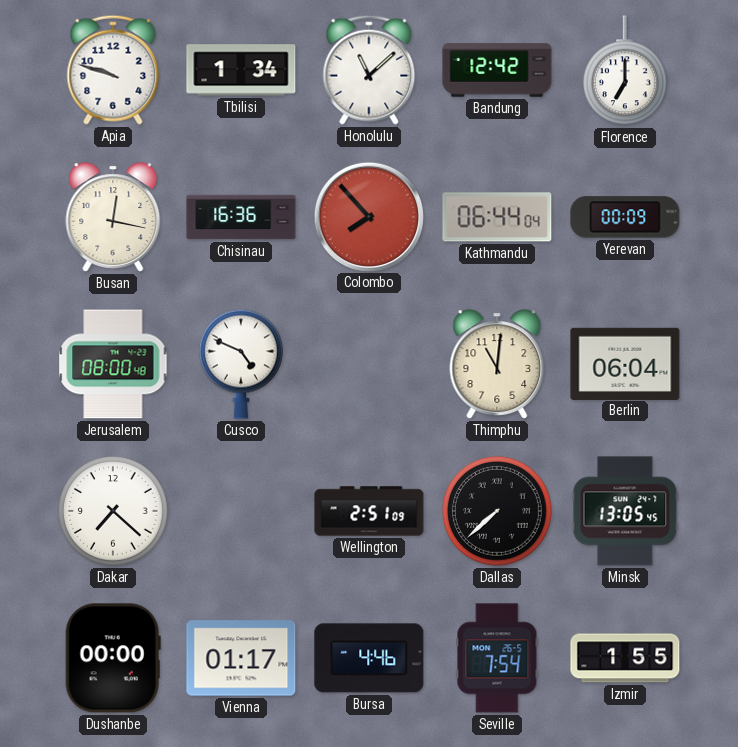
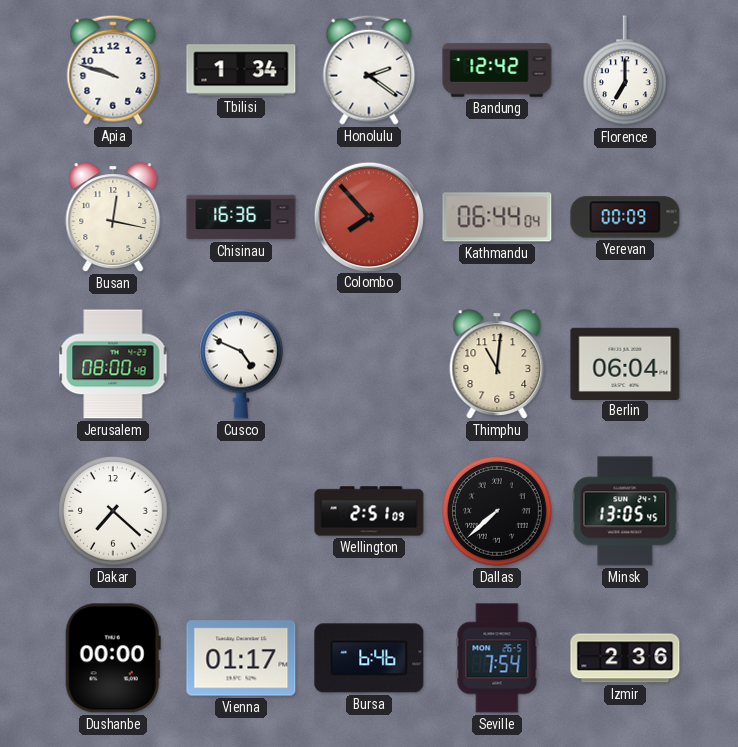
Honolulu: 11:08 -> 2:21
Bursa: 4:46 -> 6:46
Izmir: 1:55 -> 2:36
